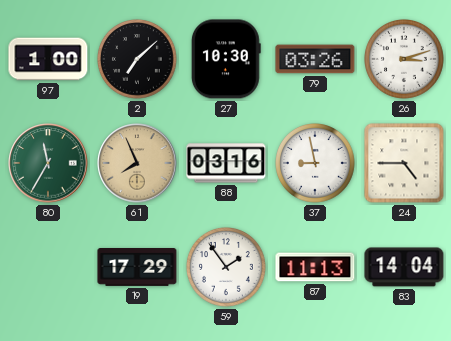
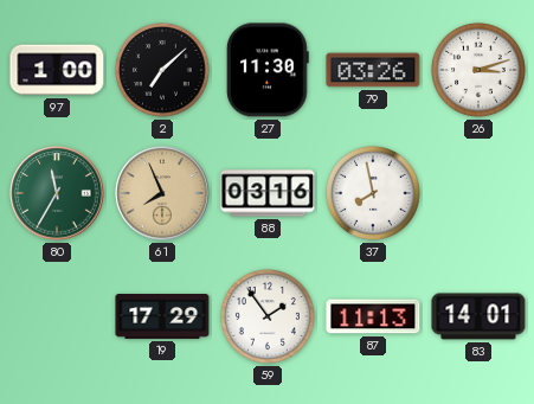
27: 10:30 -> 11:30
37: 8:58 -> 7:58
24: 4:45 -> none
83: 14:04 -> 14:01
